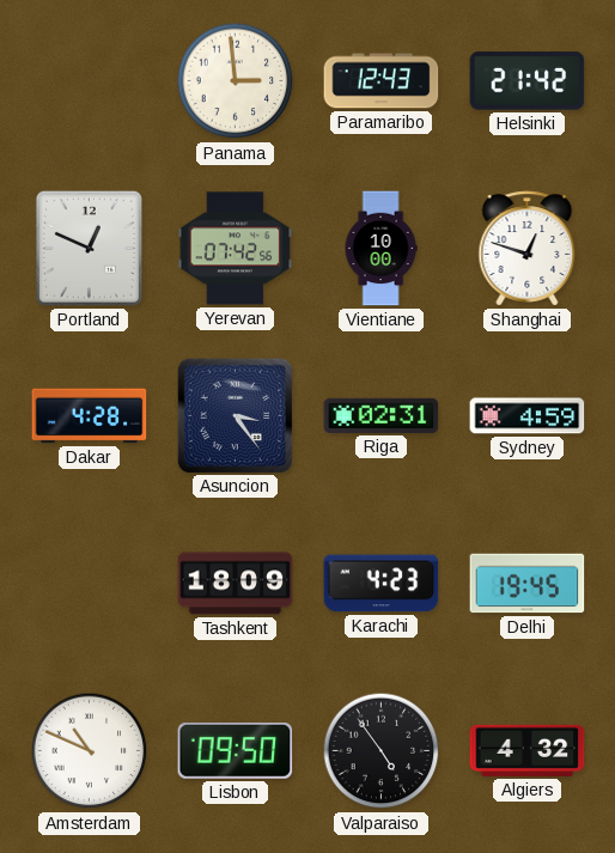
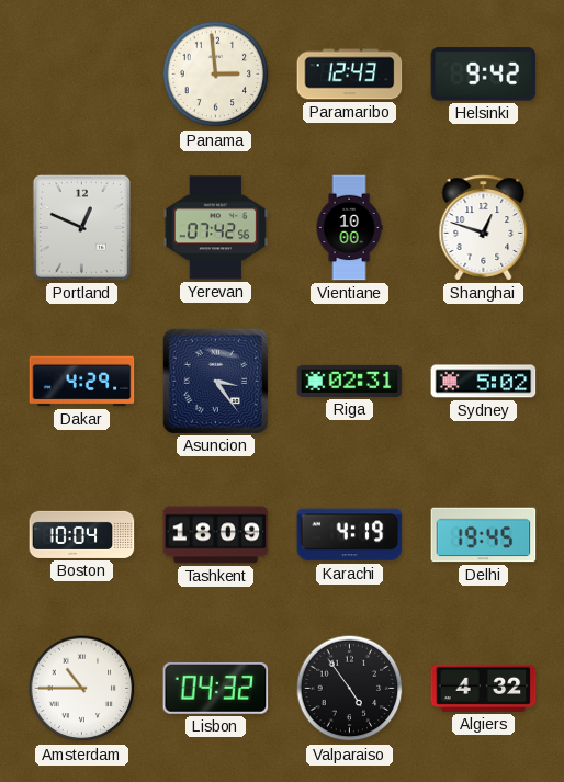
Helsinki: 21:42 -> 9:42
Dakar: 4:28 -> 4:29
Sydney: 4:59 -> 5:02
Boston: none -> 10:04
Karachi: 4:23 -> 4:19
Amsterdam: 10:49 -> 10:45
Lisbon: 09:50 -> 04:32
